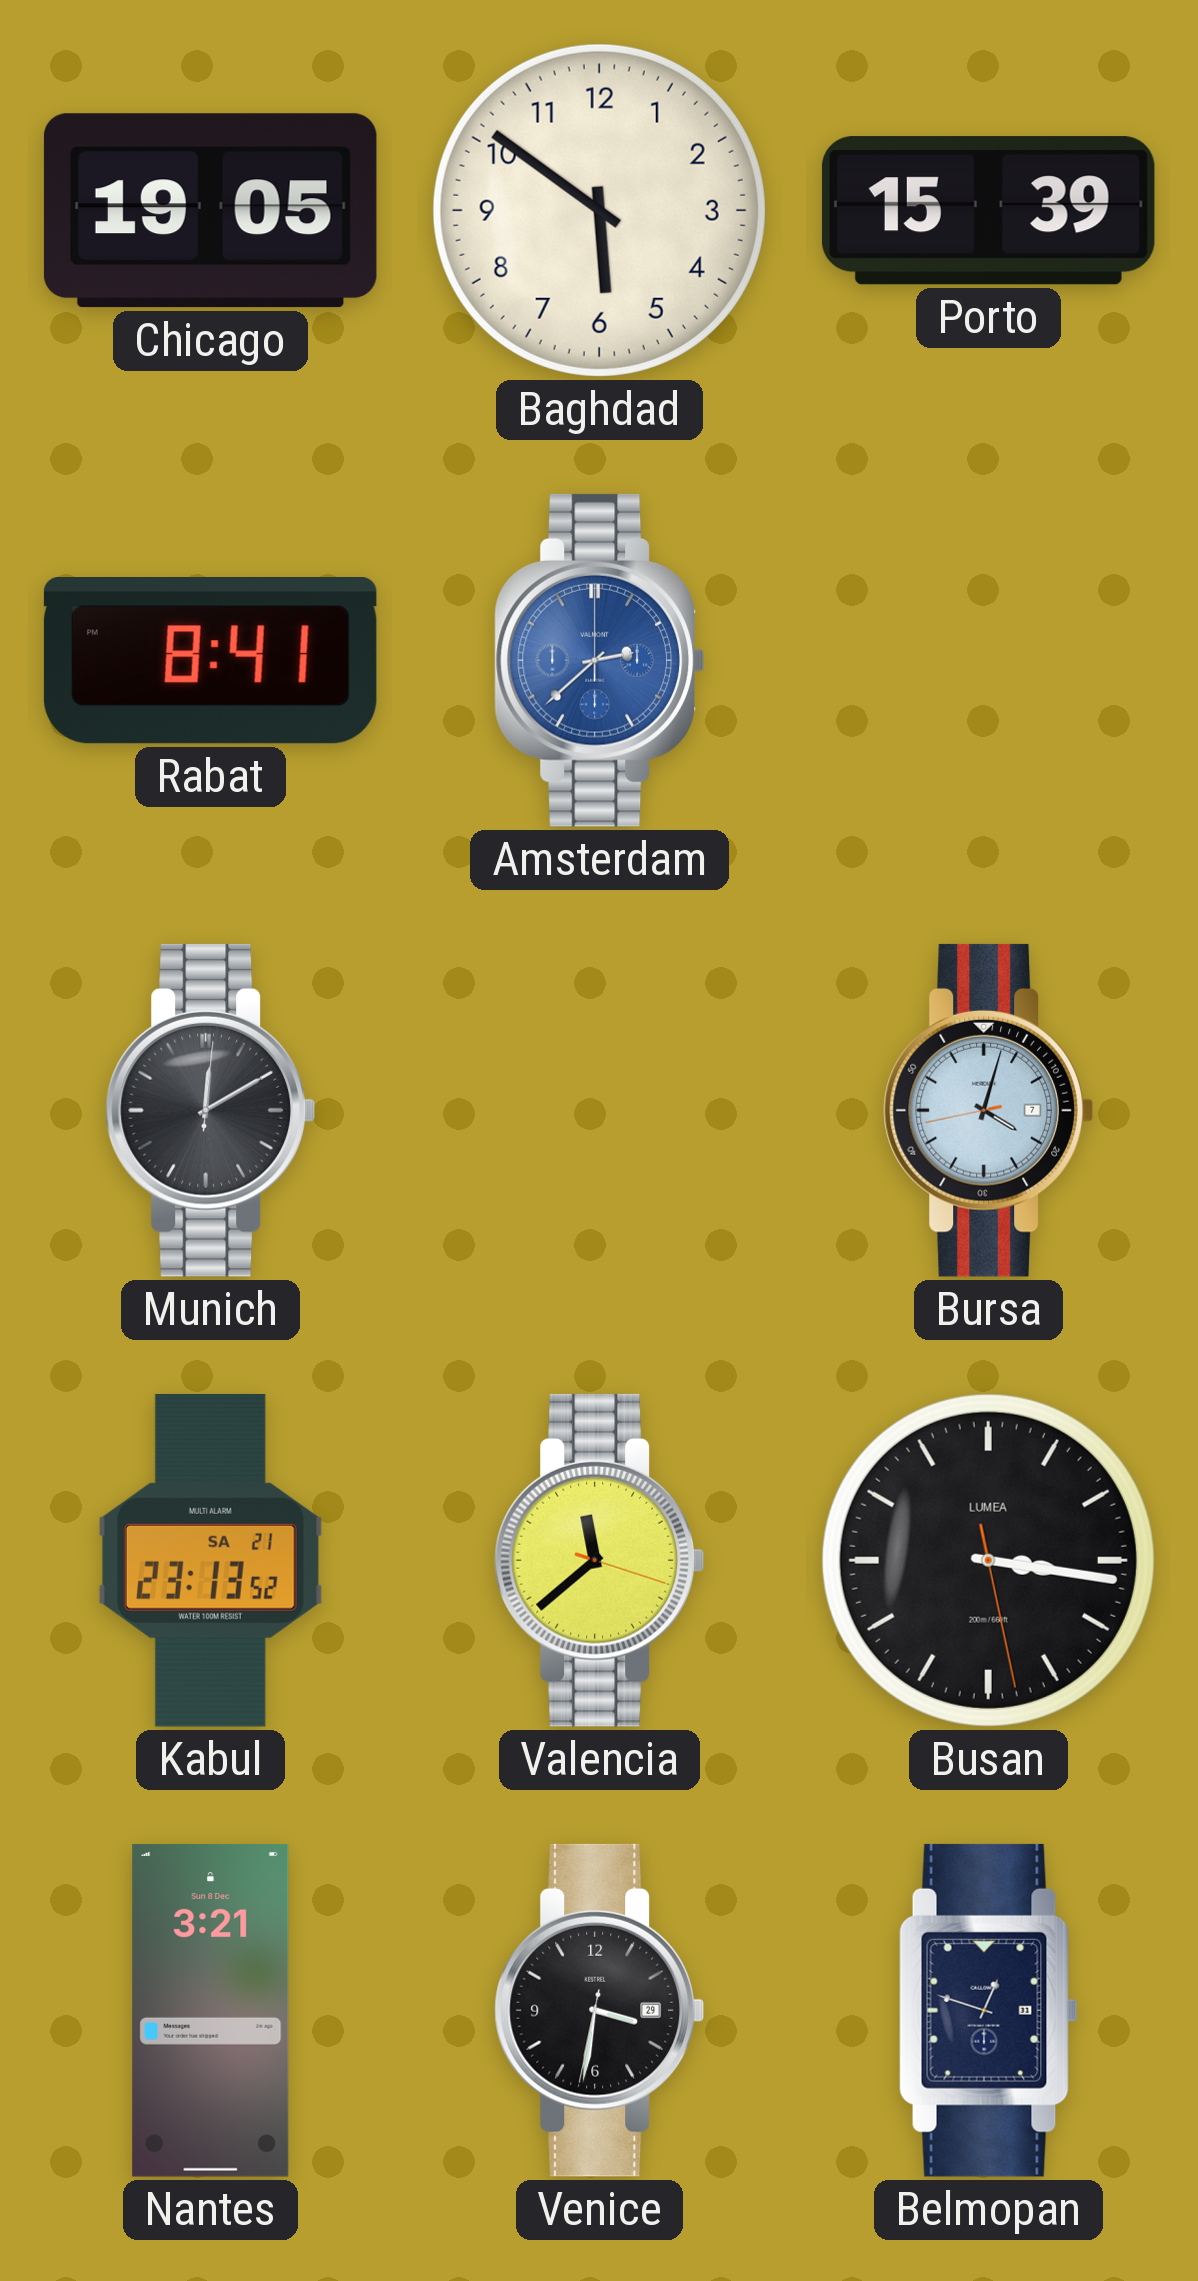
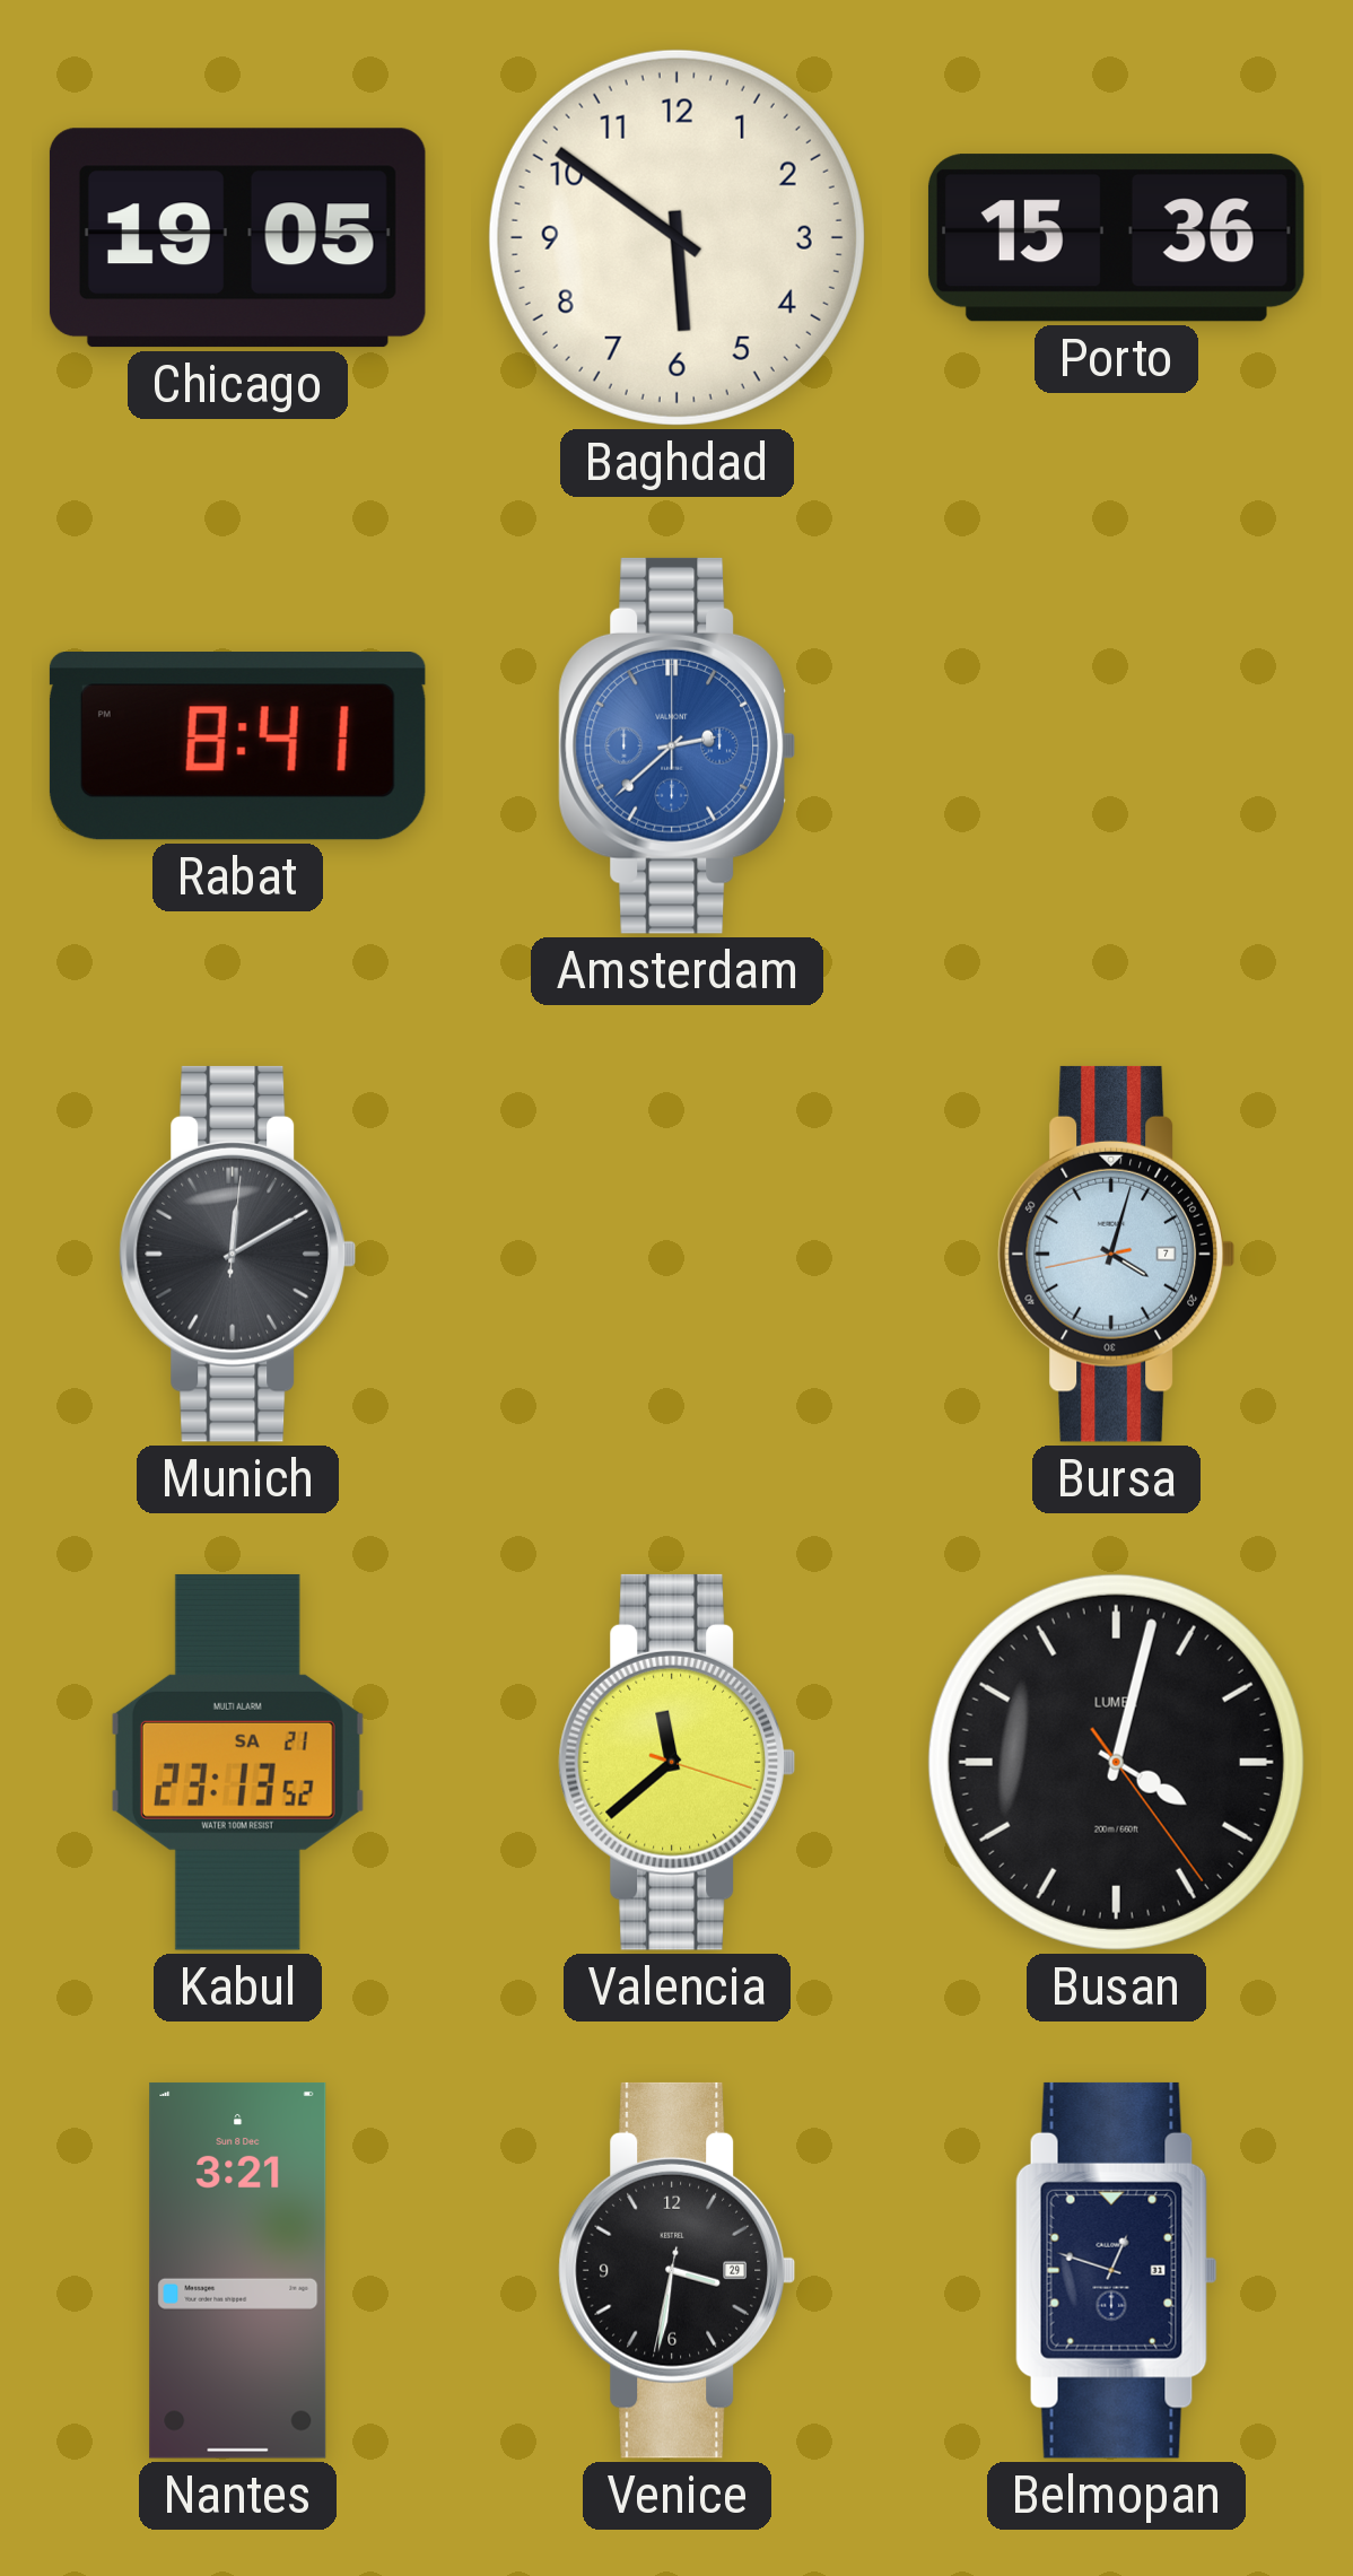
Porto: 15:39 -> 15:36
Busan: 3:16 -> 4:02
